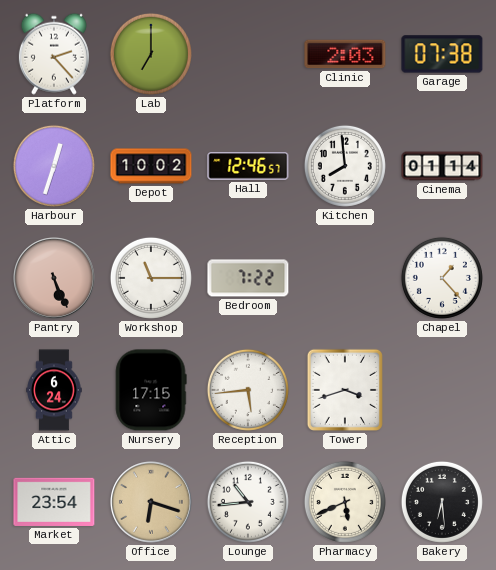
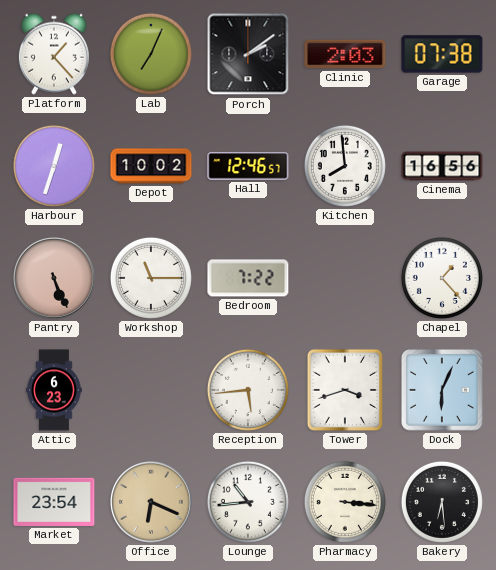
Platform: 2:23 -> 1:23
Lab: 7:00 -> 7:04
Porch: none -> 2:09
Cinema: 01:14 -> 16:56
Attic: 6:24 -> 6:23
Nursery: 17:15 -> none
Dock: none -> 6:04
Office: 6:18 -> 6:19
Pharmacy: 5:41 -> 3:16
